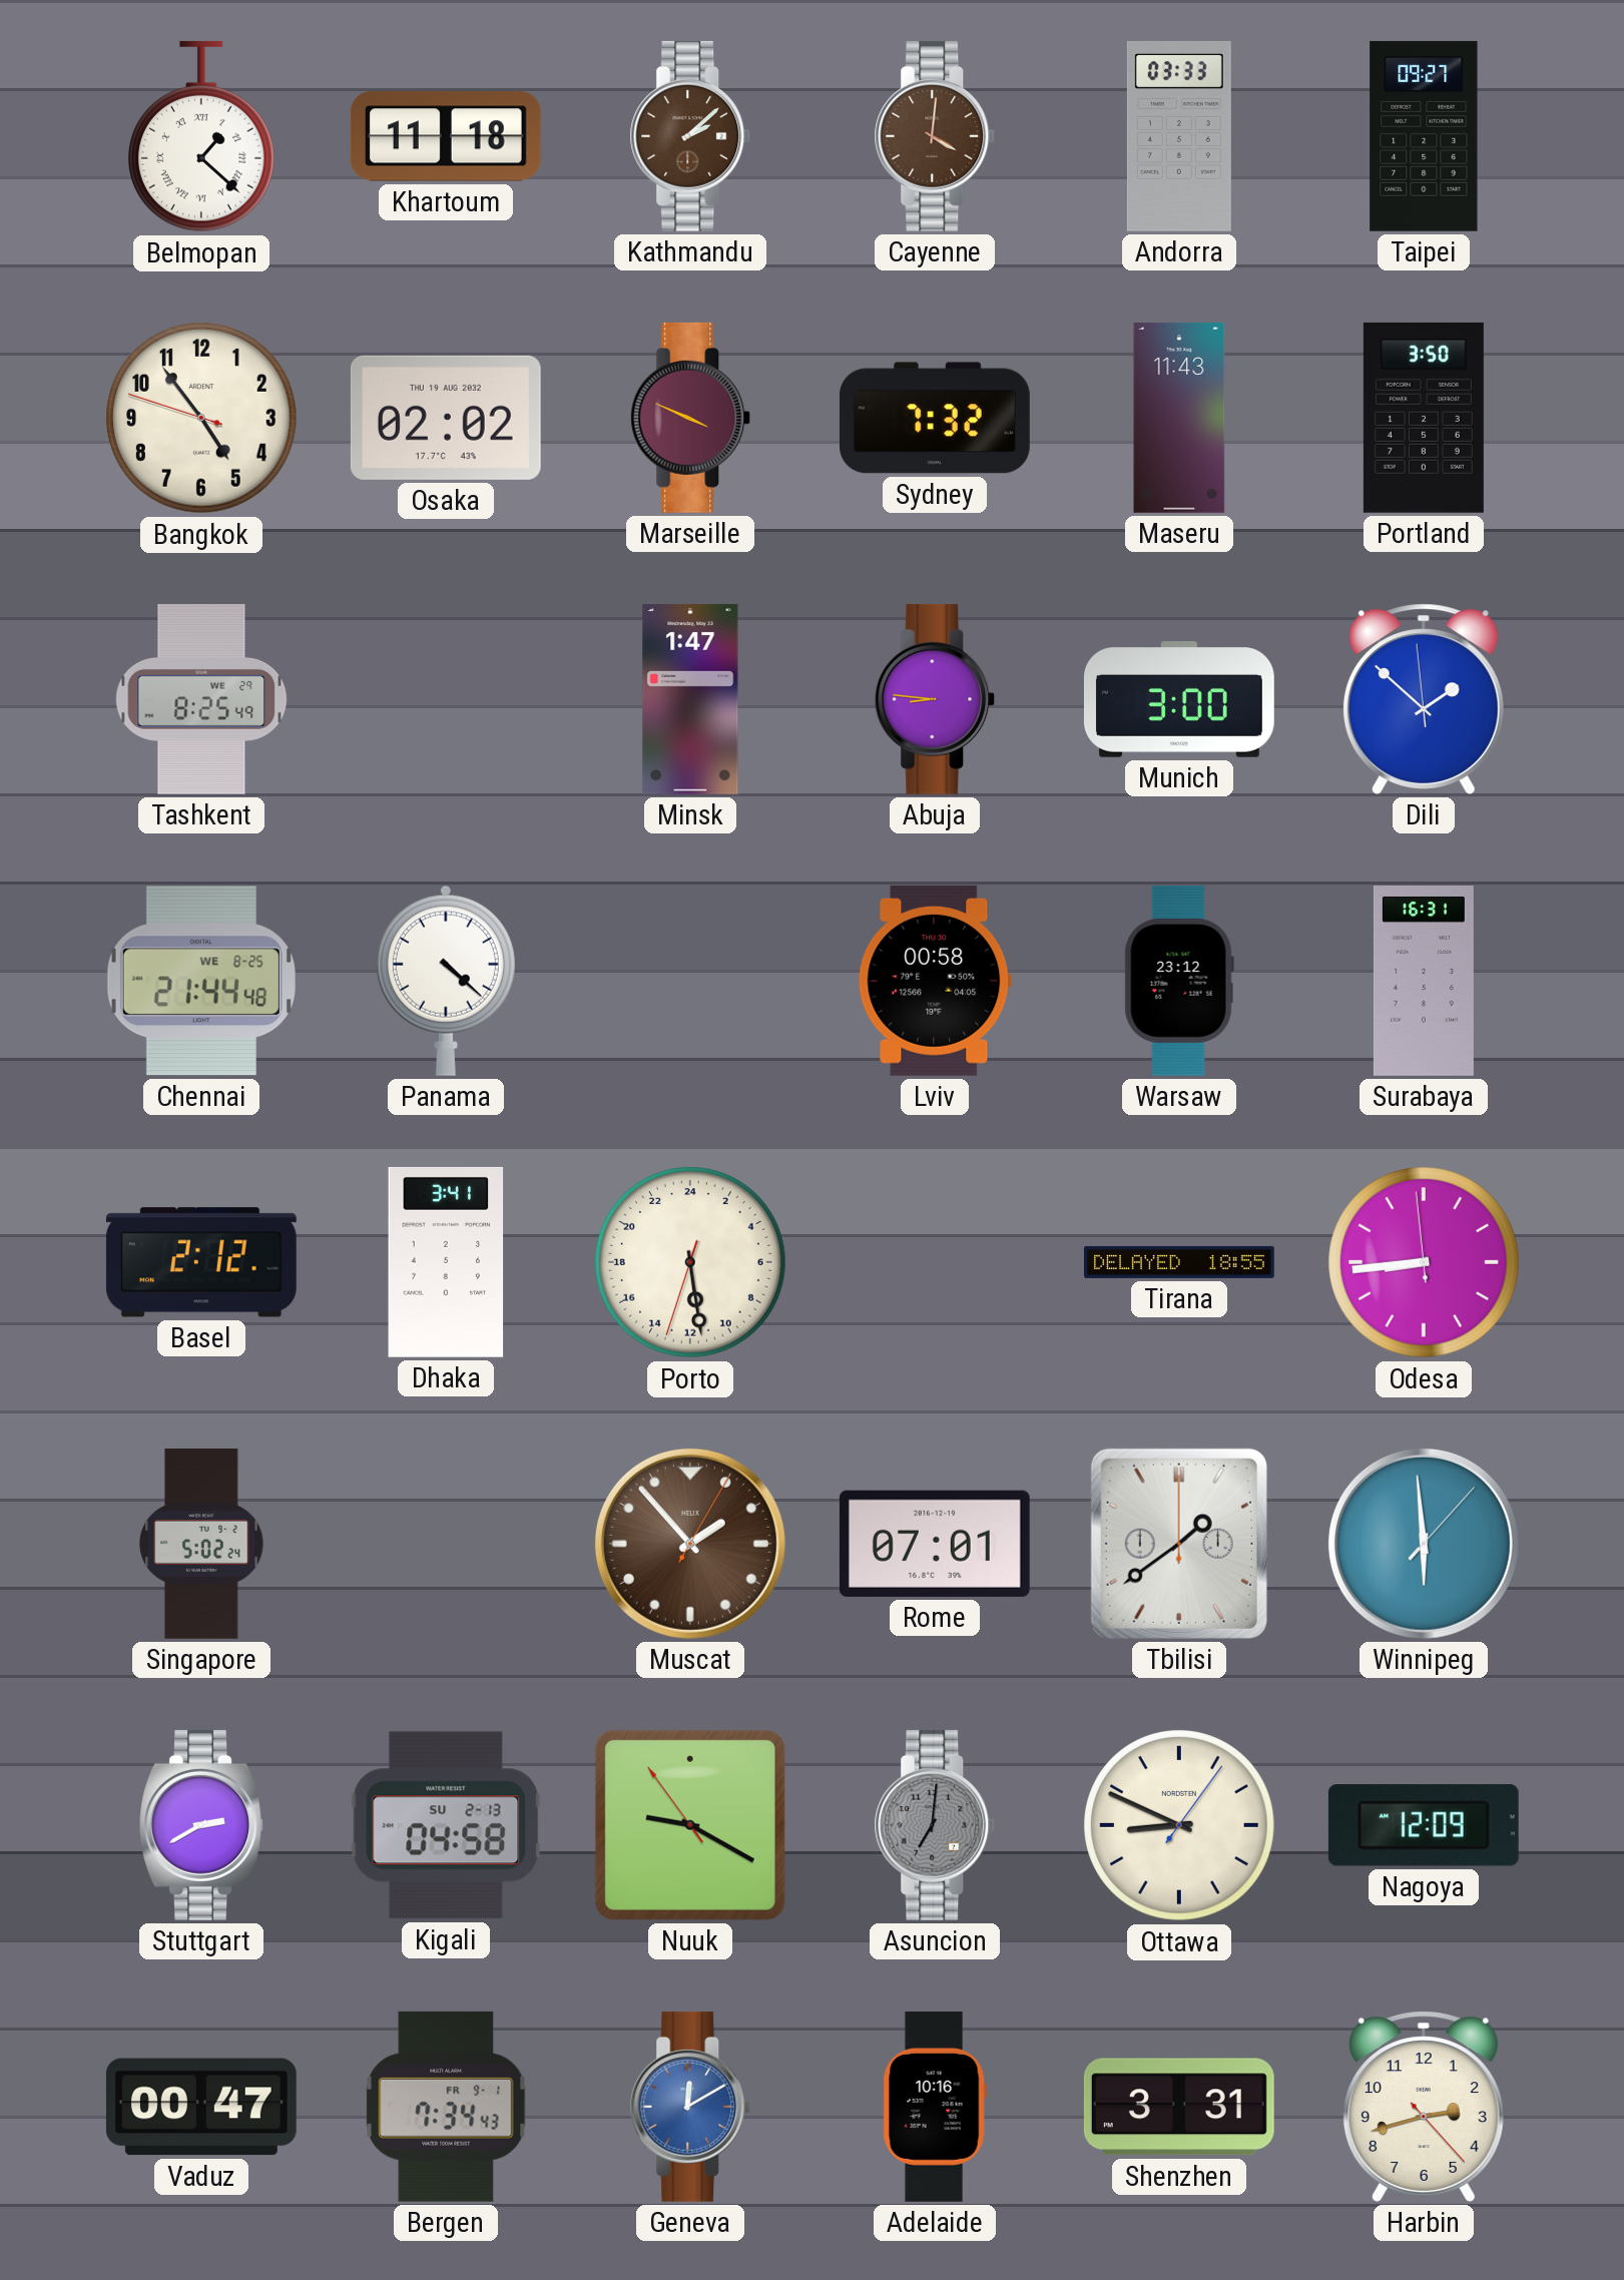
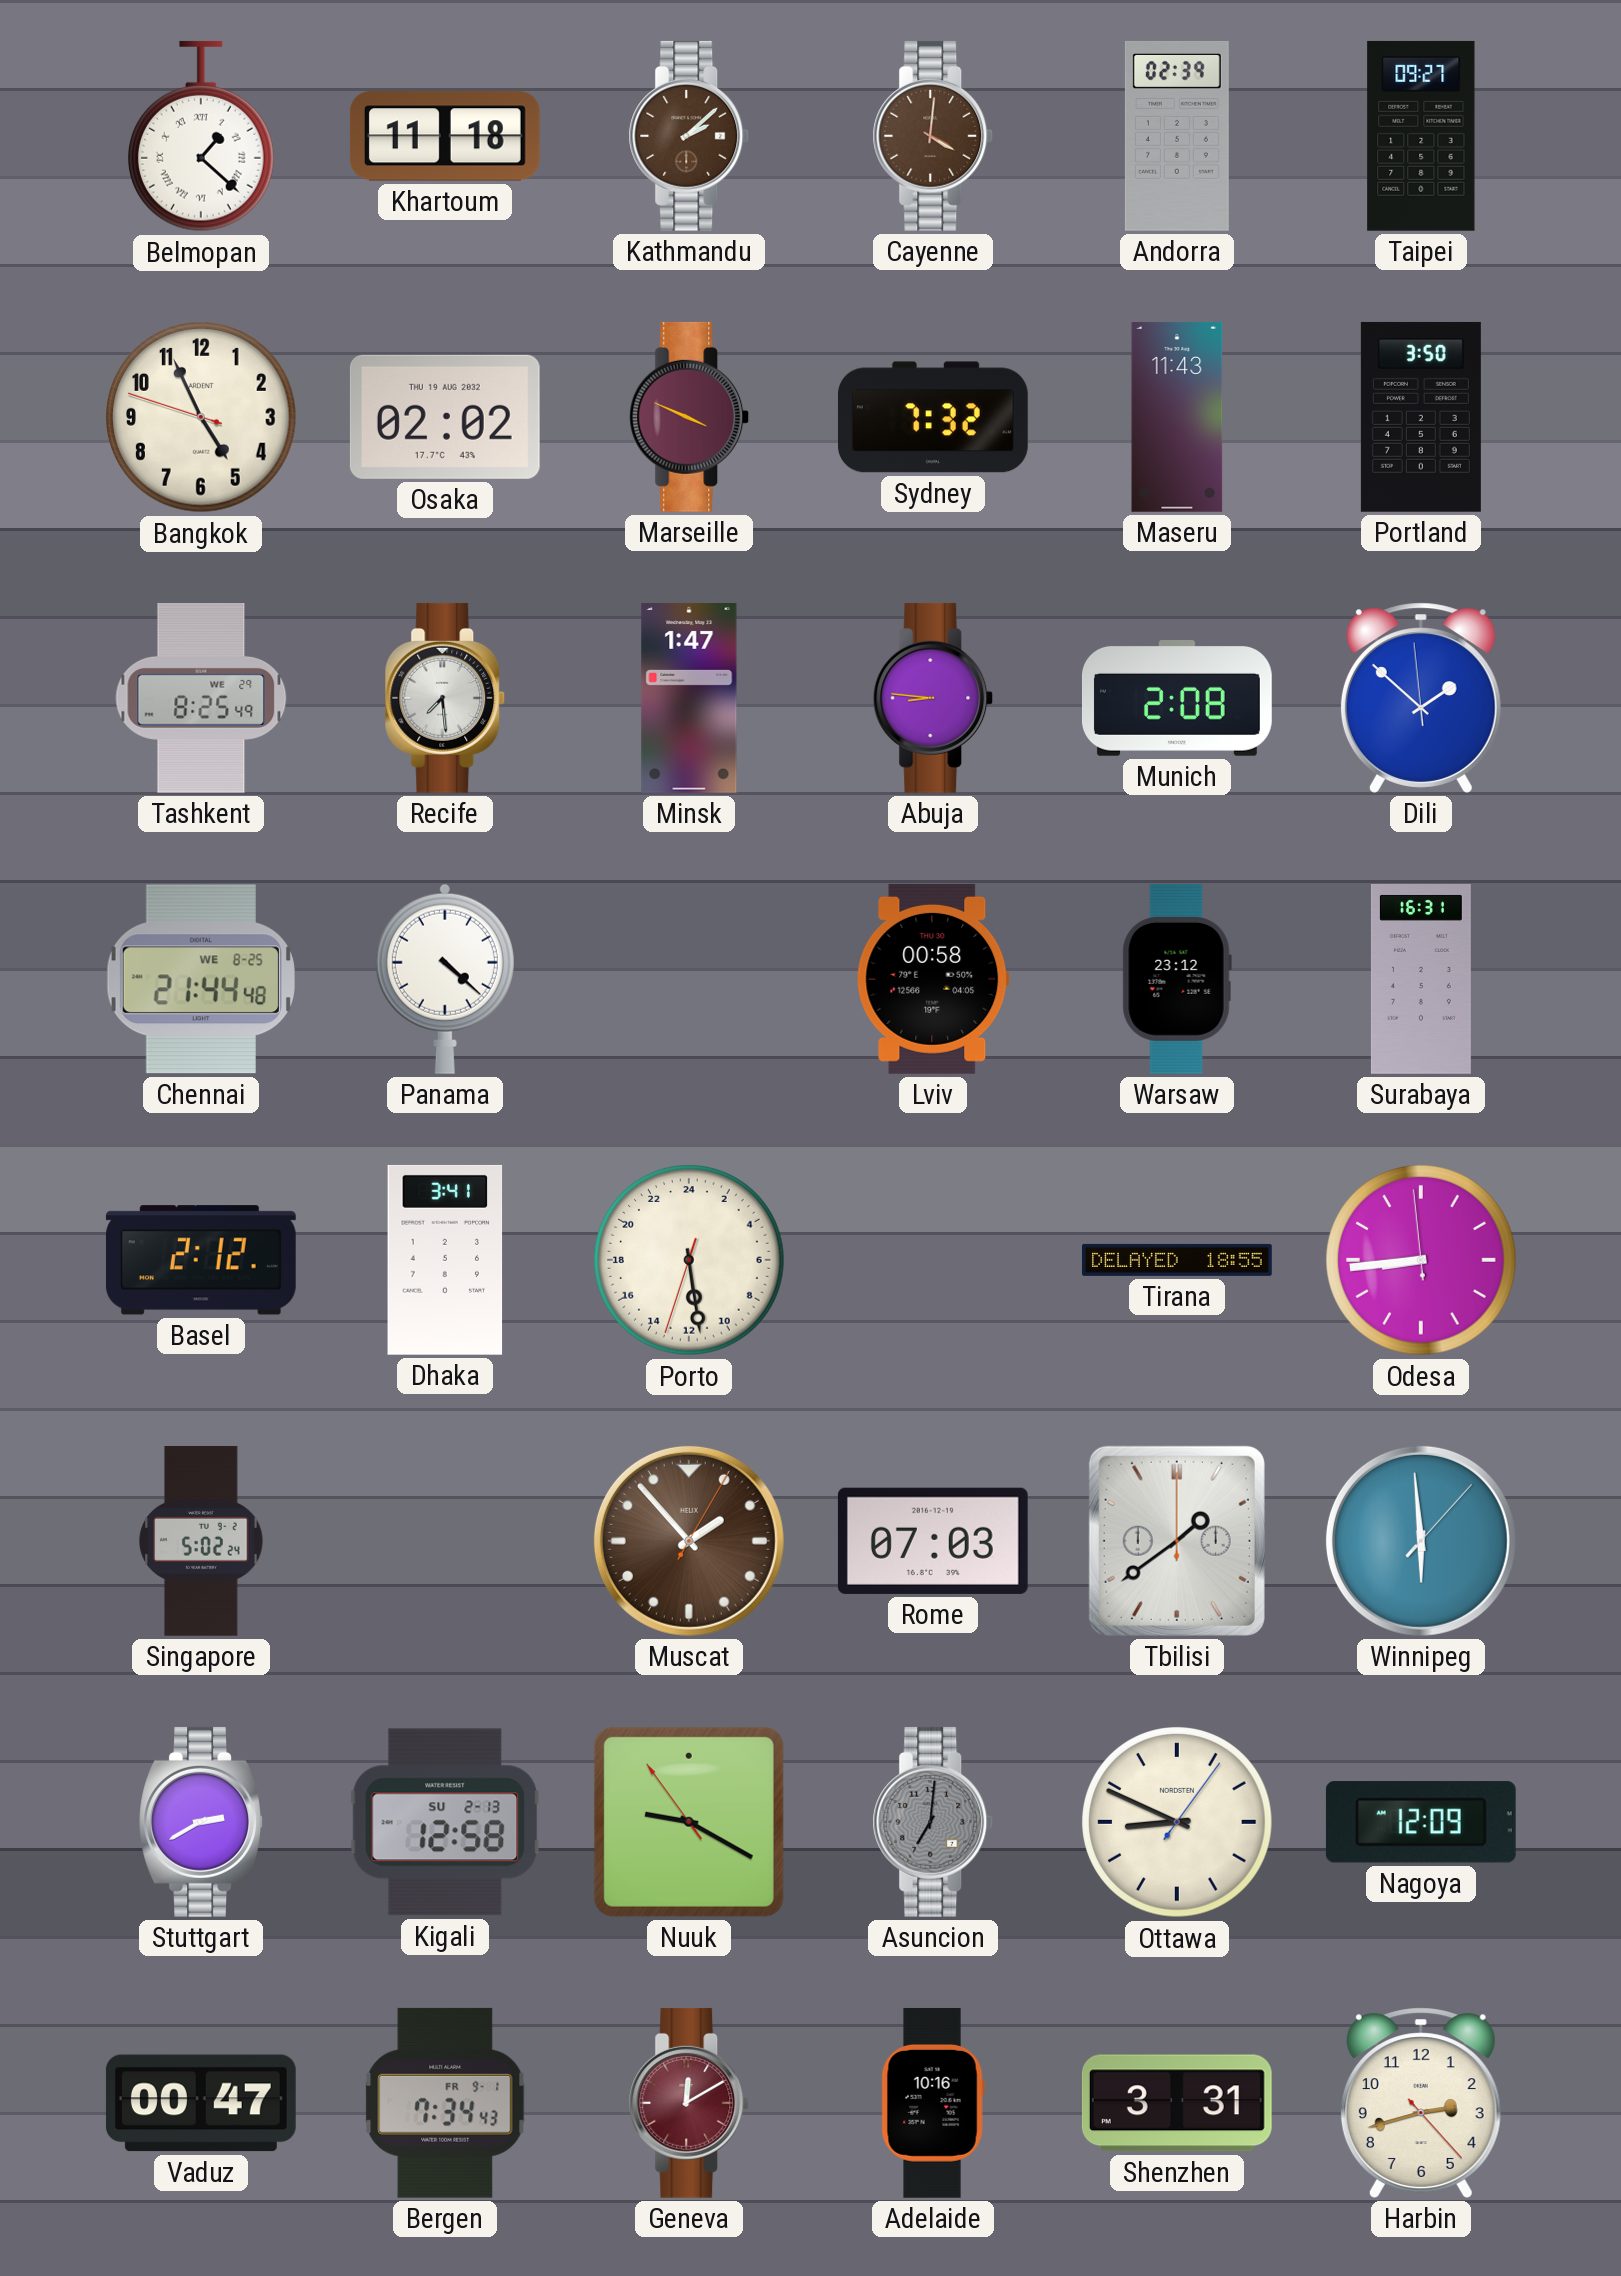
Andorra: 03:33 -> 02:39
Bangkok: 4:53 -> 4:55
Recife: none -> 7:29
Munich: 3:00 -> 2:08
Rome: 07:01 -> 07:03
Kigali: 04:58 -> 12:58
Geneva dial: blue -> burgundy
